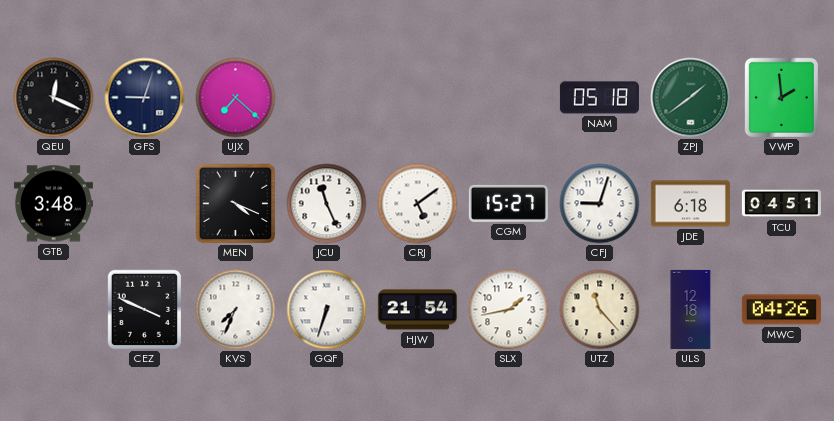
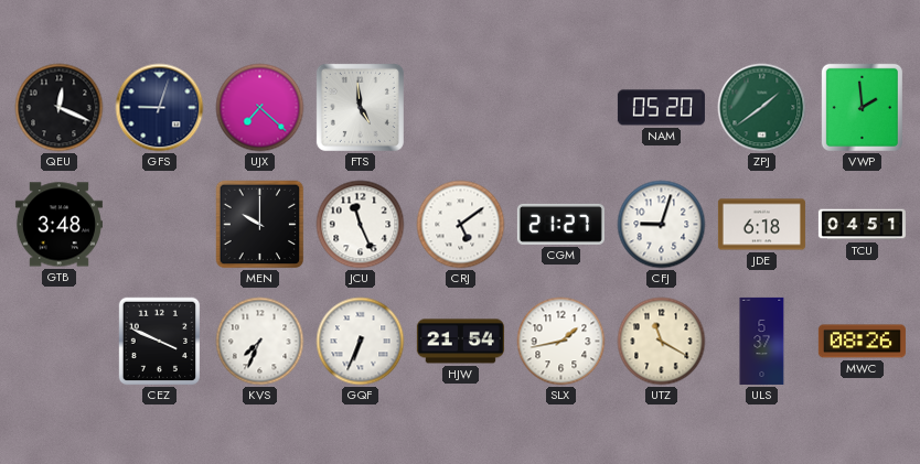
FTS: none -> 4:59
NAM: 05:18 -> 05:20
MEN: 4:19 -> 10:00
CGM: 15:27 -> 21:27
GQF: 6:33 -> 6:34
UTZ: 11:23 -> 11:20
ULS: 12:18 -> 5:37
MWC: 04:26 -> 08:26
